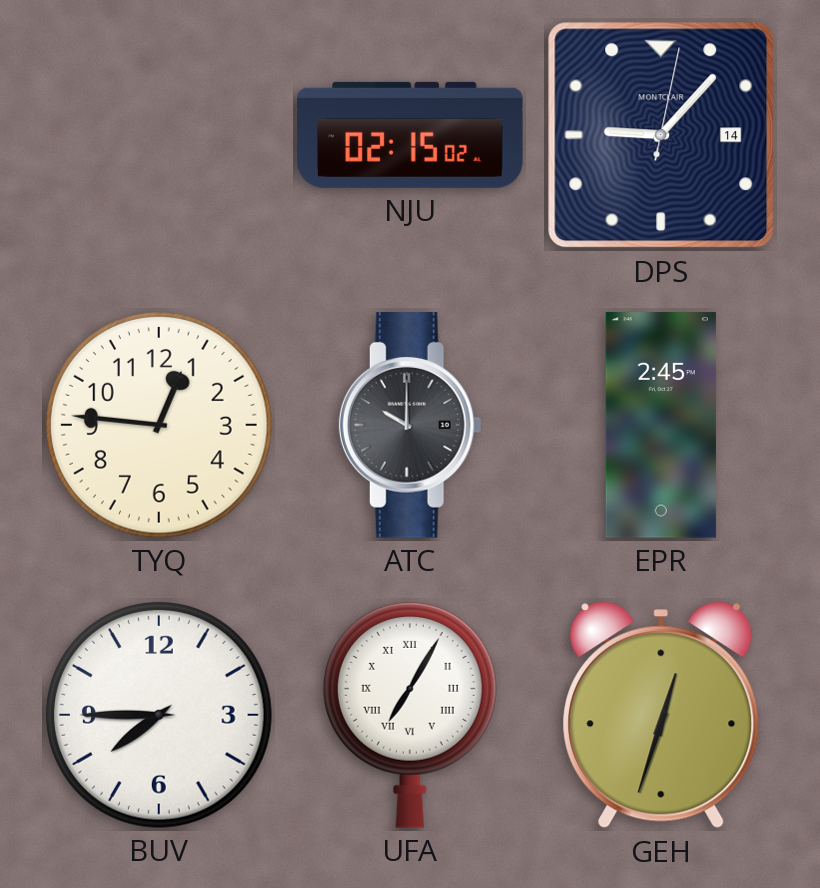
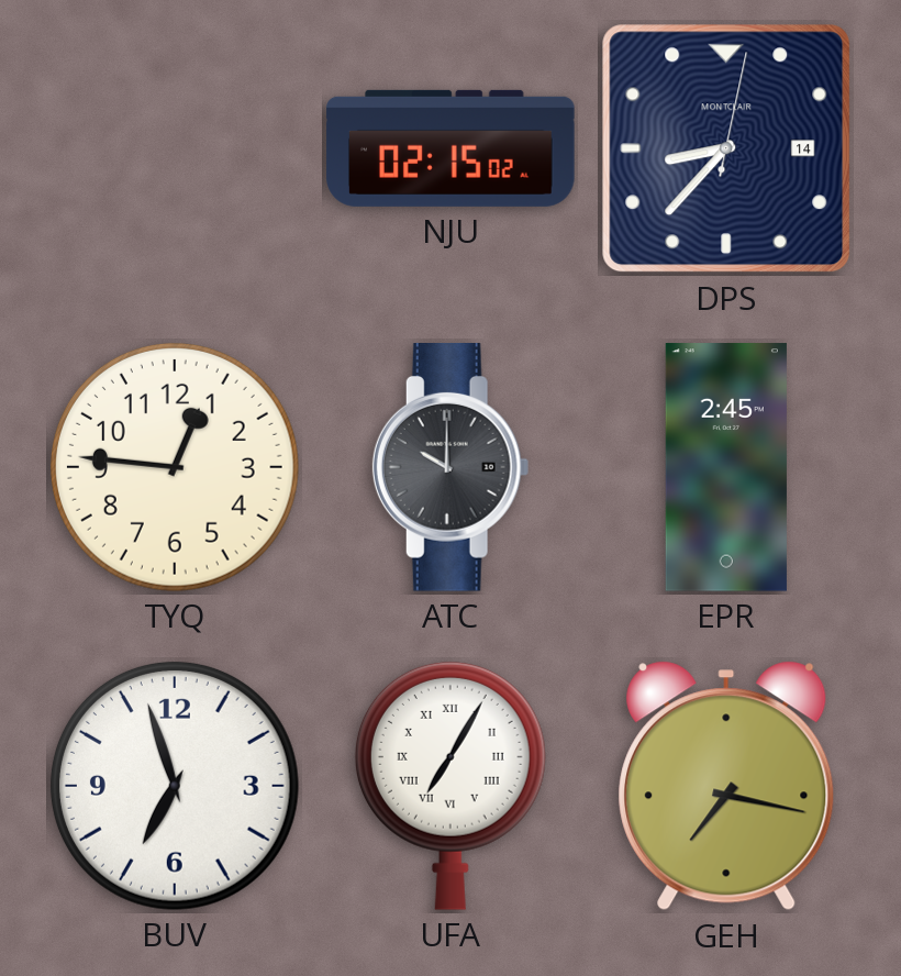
DPS: 9:07 -> 8:37
BUV: 7:45 -> 6:57
GEH: 12:33 -> 7:17
